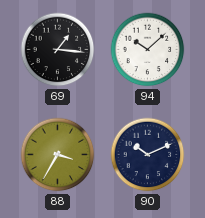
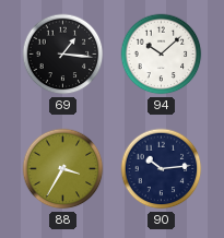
90: 10:11 -> 10:14
